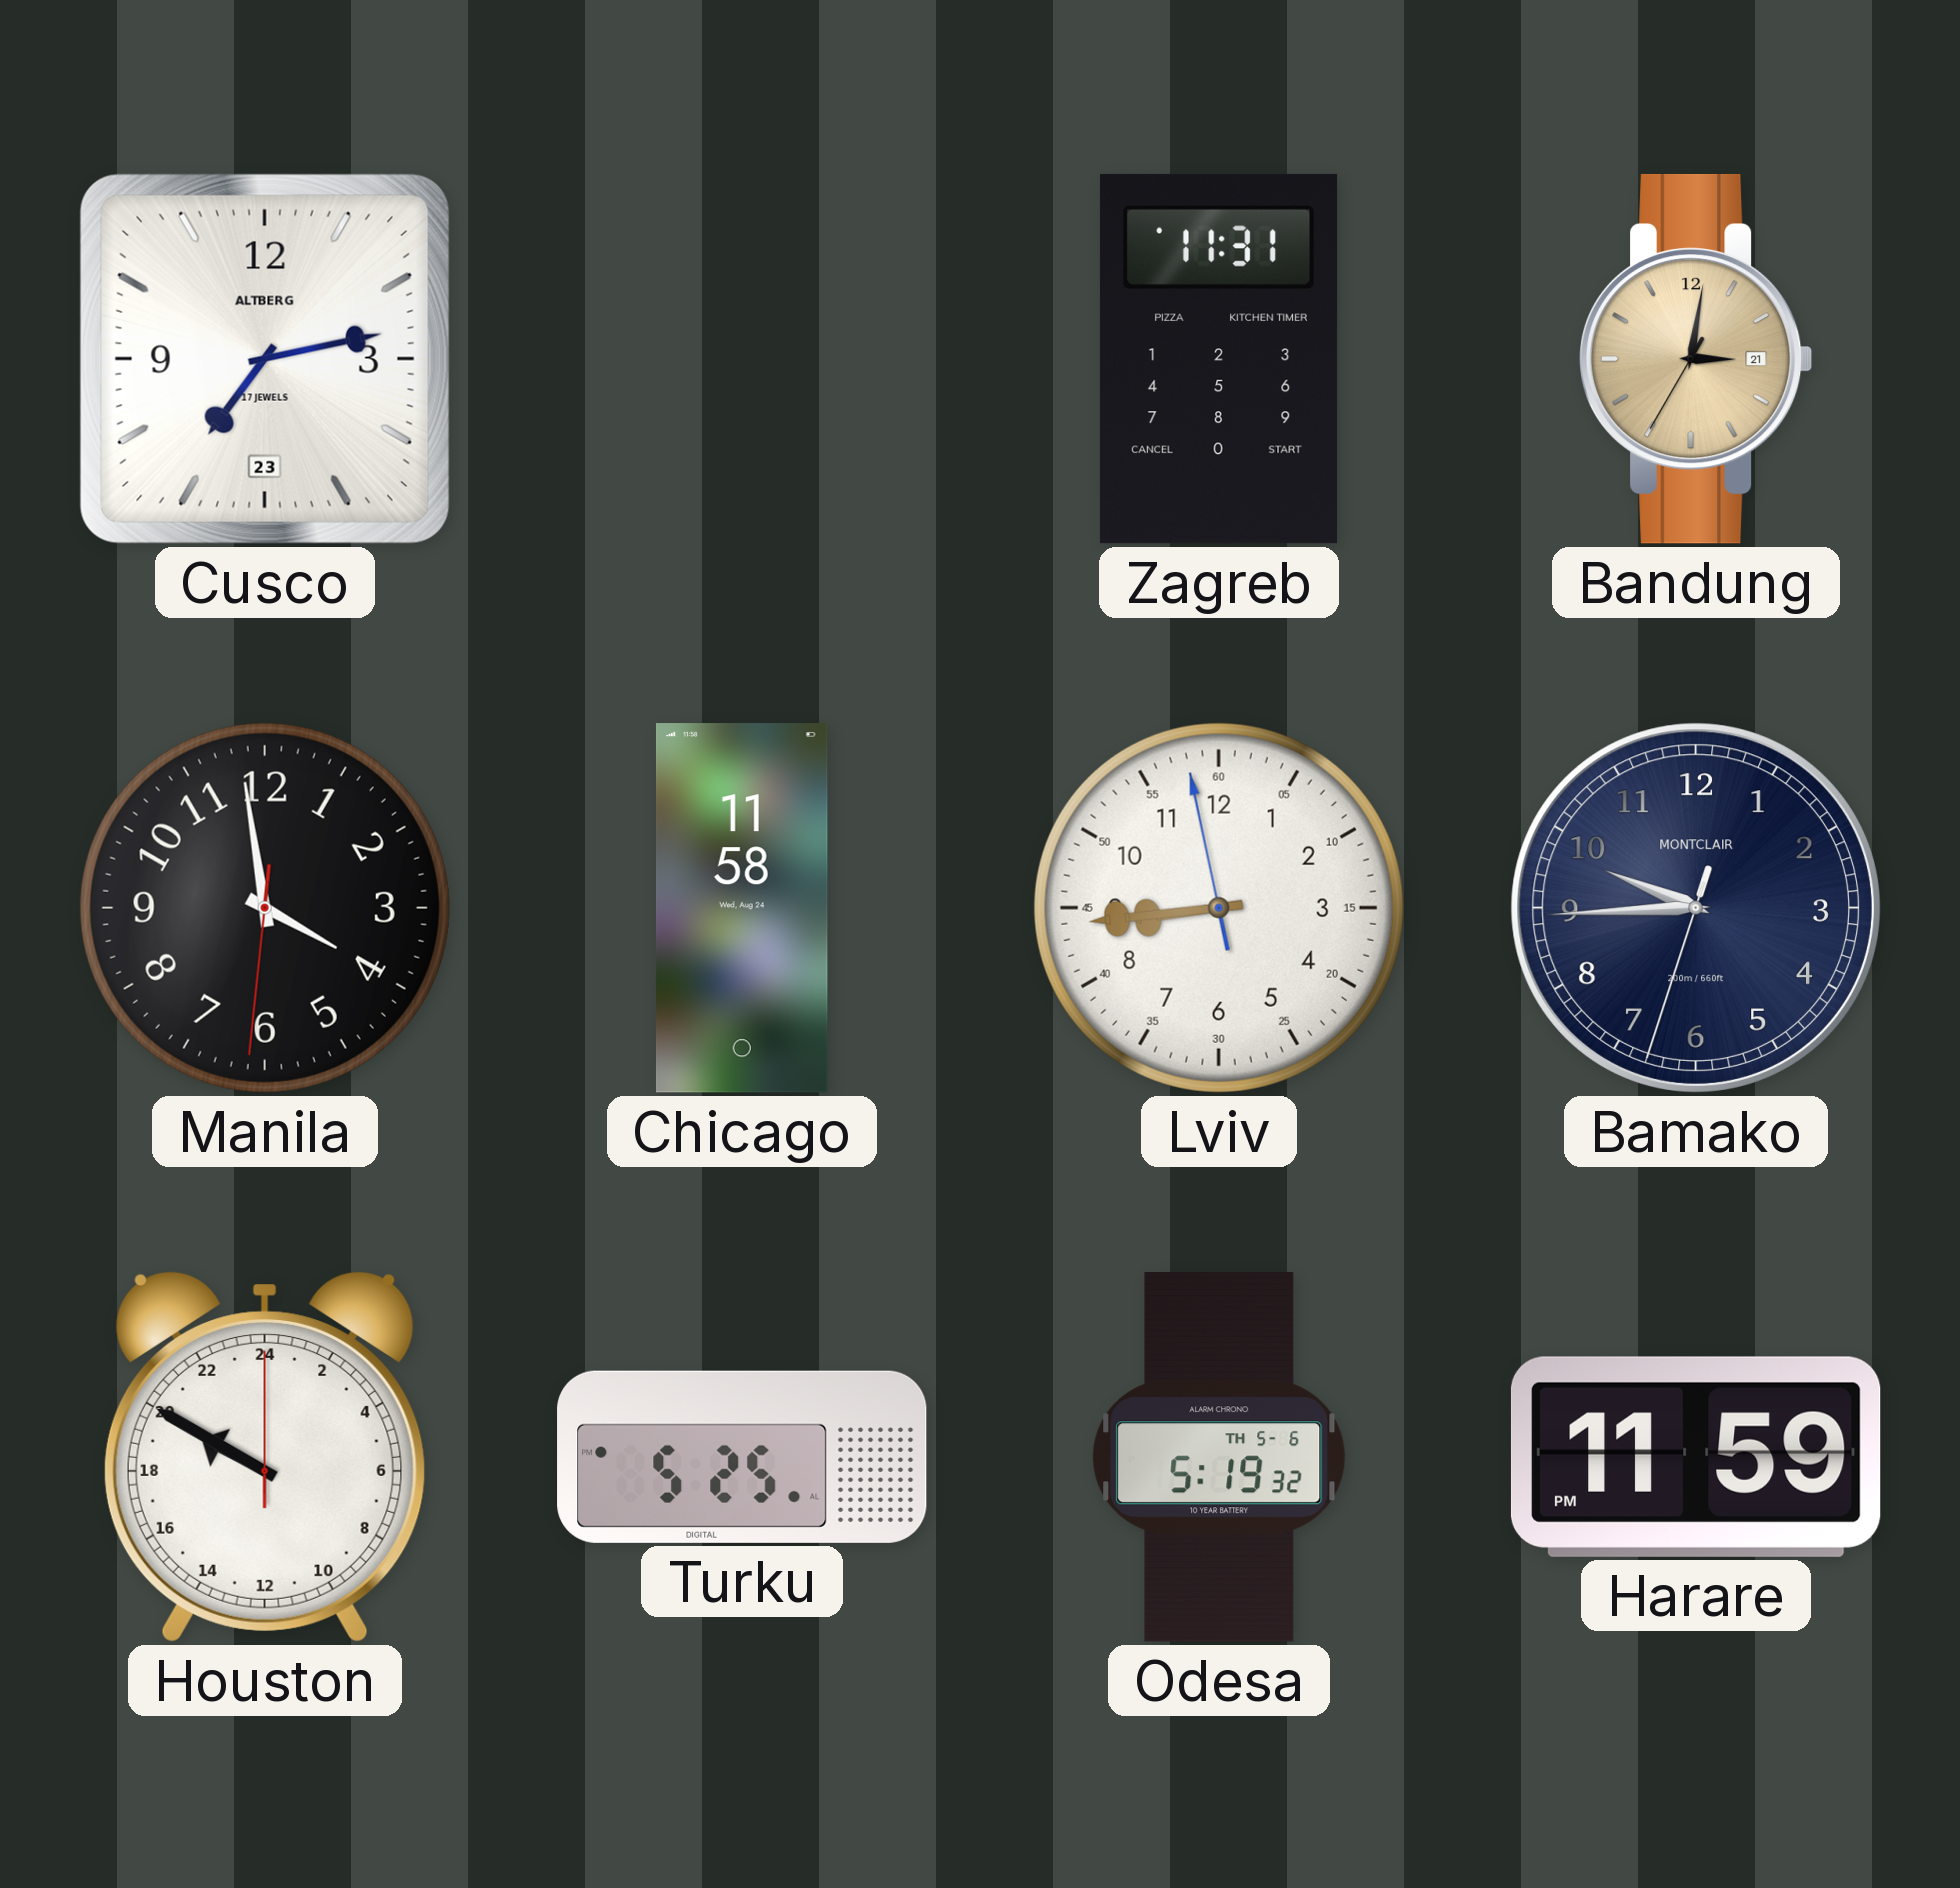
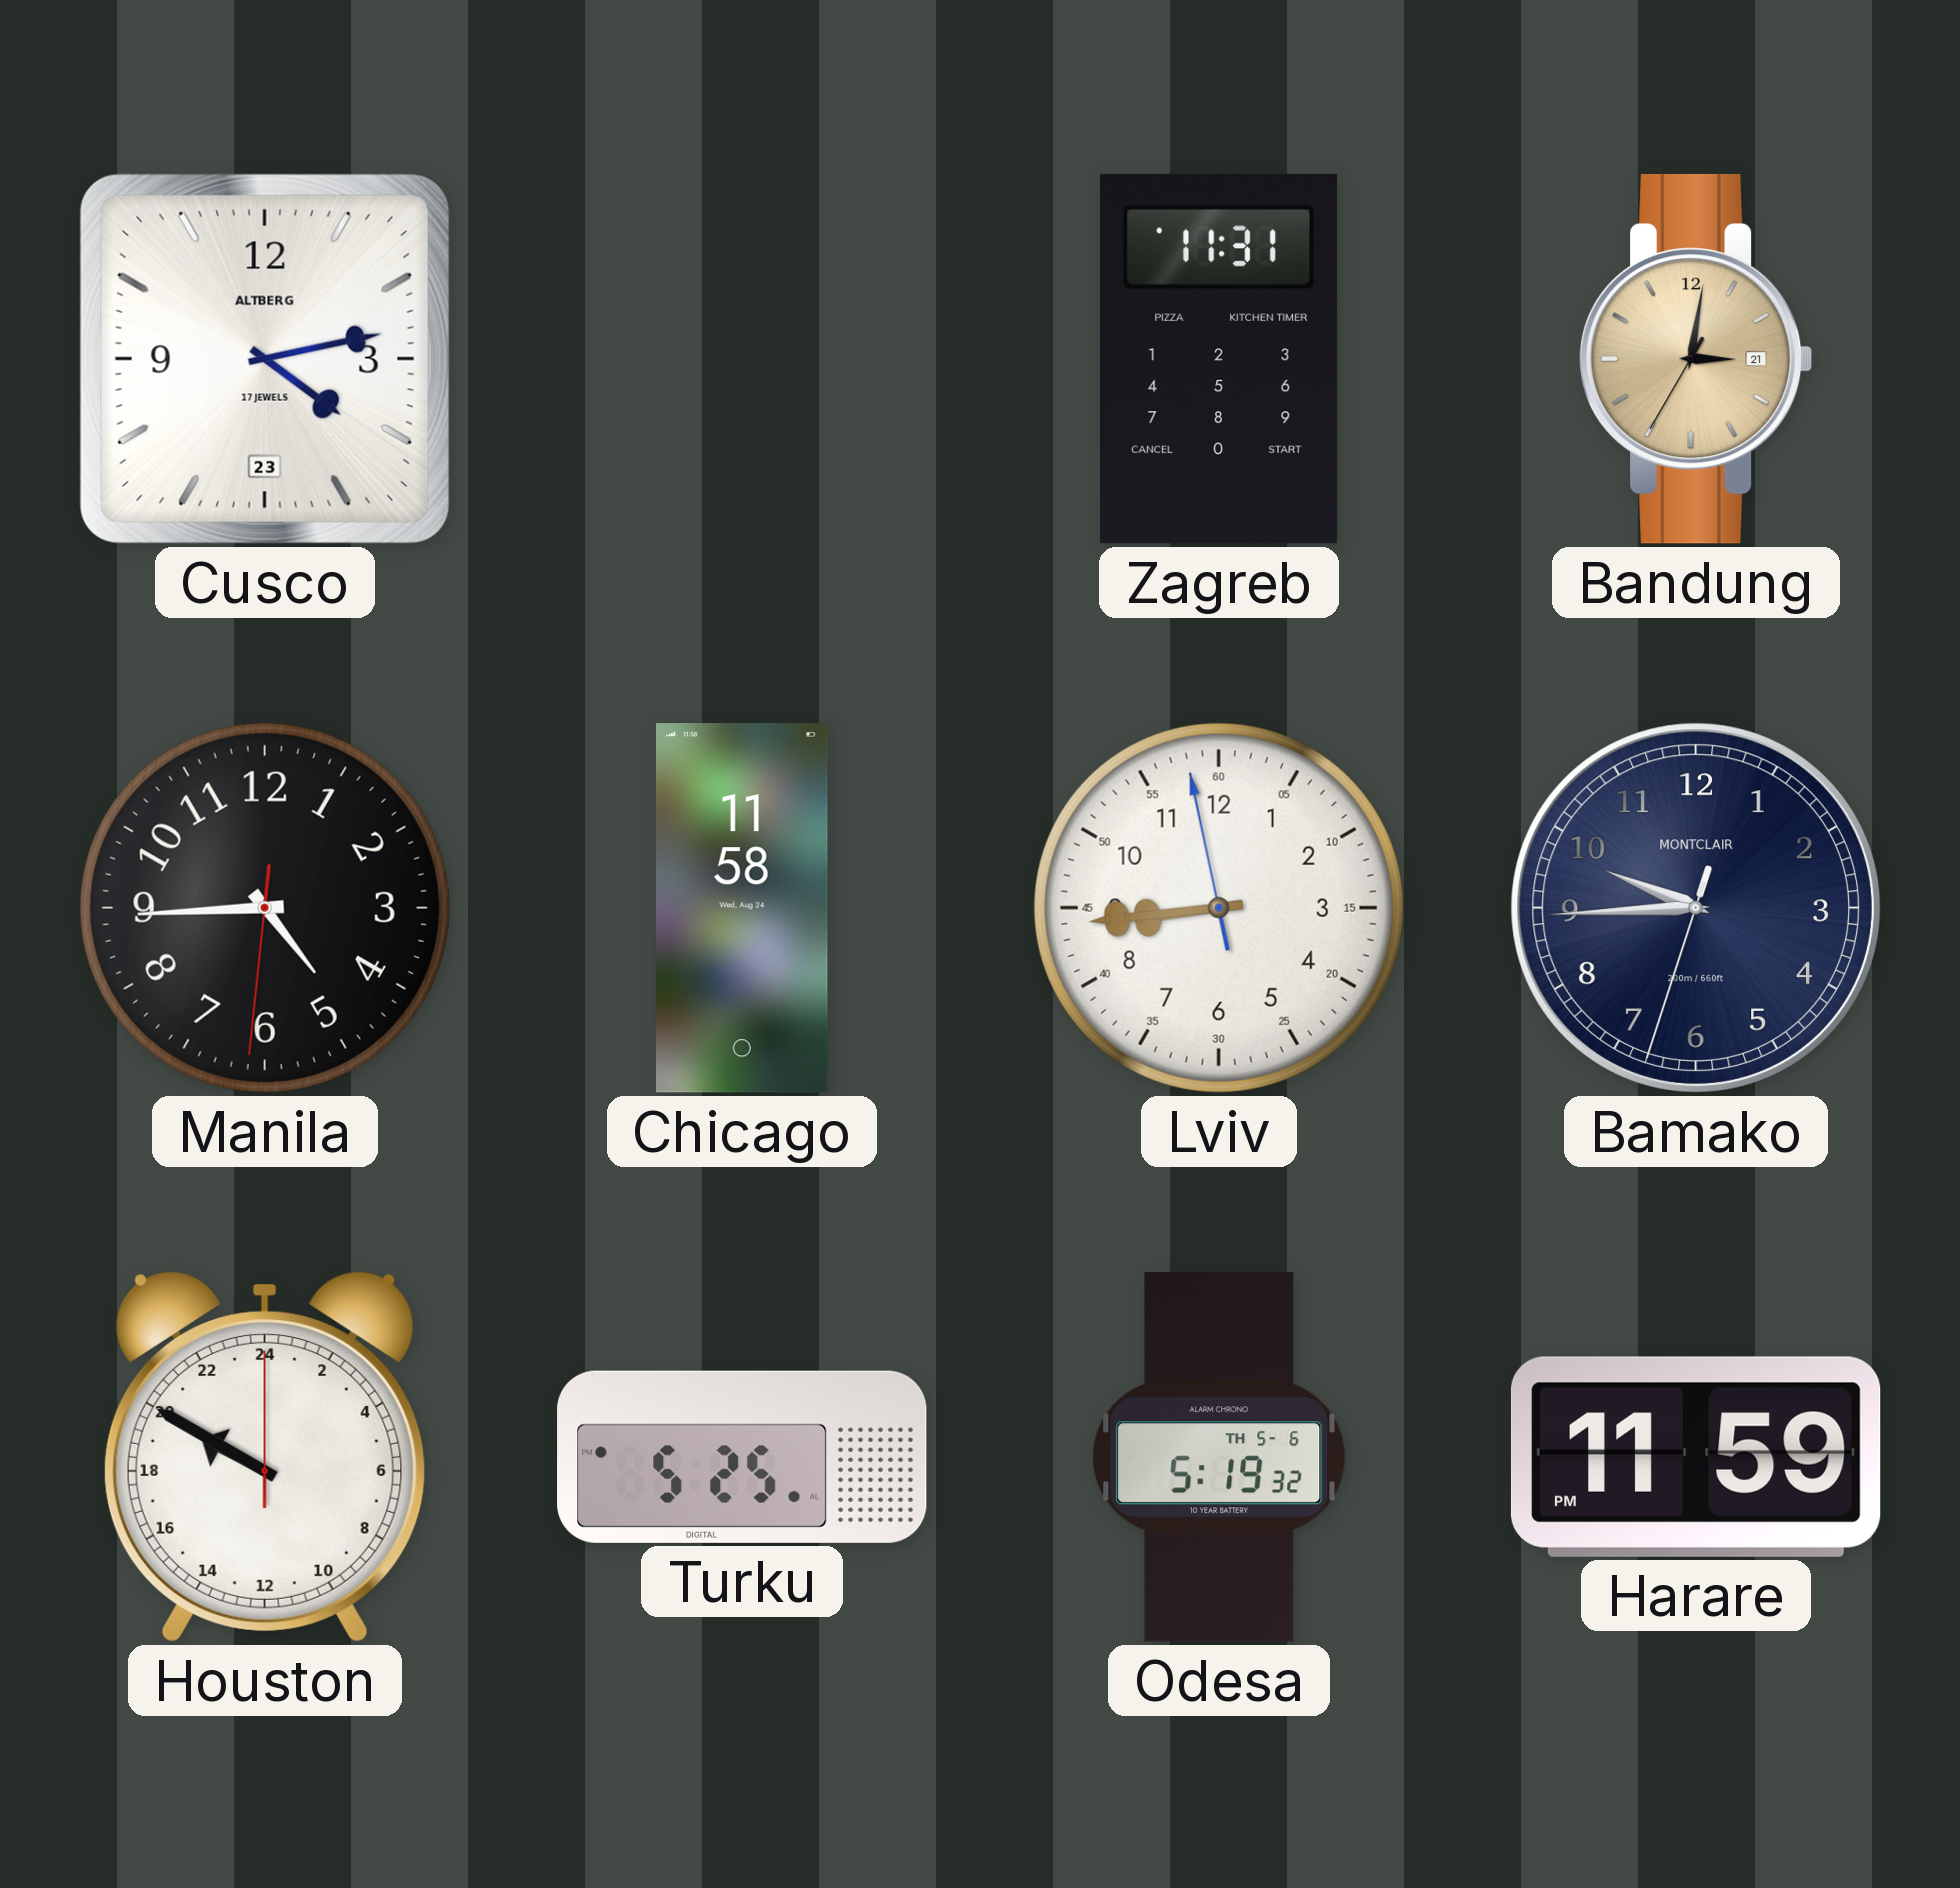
Cusco: 7:13 -> 4:13
Manila: 3:58 -> 4:44
